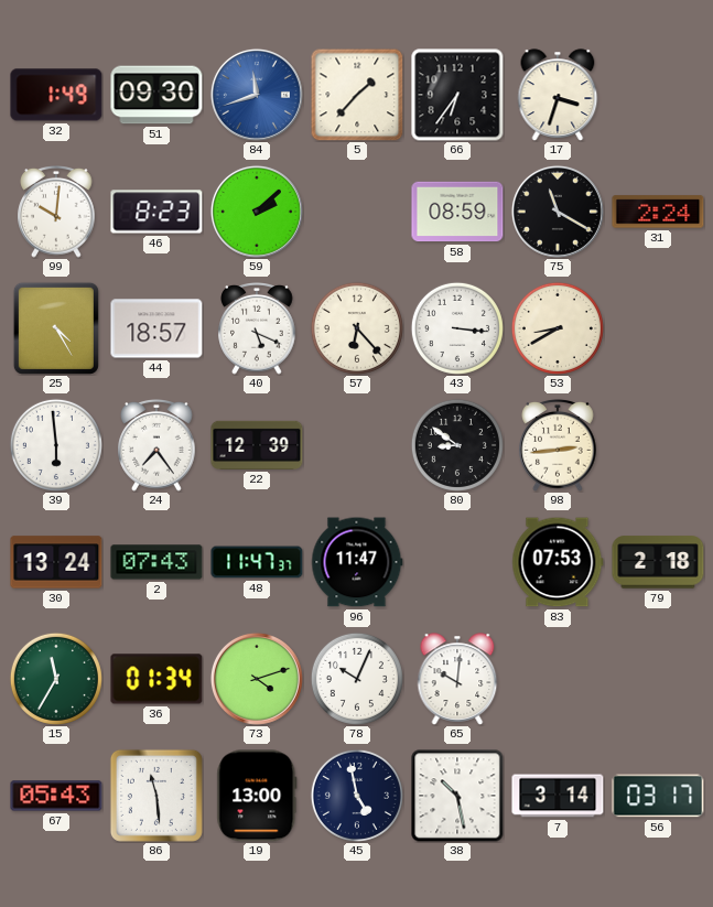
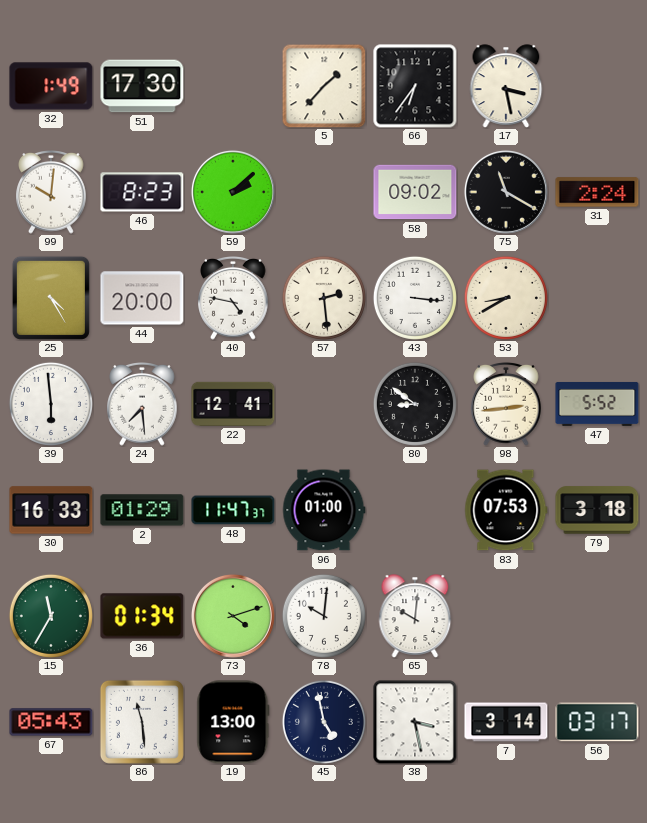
51: 09:30 -> 17:30
84: 11:42 -> none
17: 3:33 -> 3:28
58: 08:59 -> 09:02
44: 18:57 -> 20:00
40: 5:19 -> 4:47
57: 6:23 -> 2:29
24: 7:24 -> 7:29
22: 12:39 -> 12:41
47: none -> 5:52
30: 13:24 -> 16:33
2: 07:43 -> 01:29
96: 11:47 -> 01:00
79: 2:18 -> 3:18
78: 10:04 -> 10:01
38: 10:28 -> 3:28
